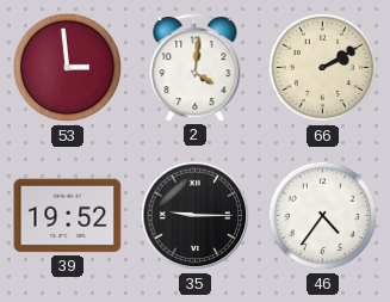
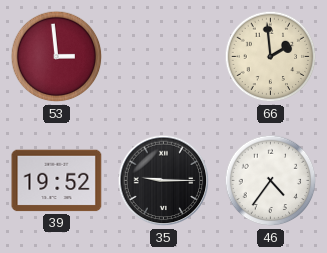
2: 4:01 -> none
66: 2:10 -> 1:59
